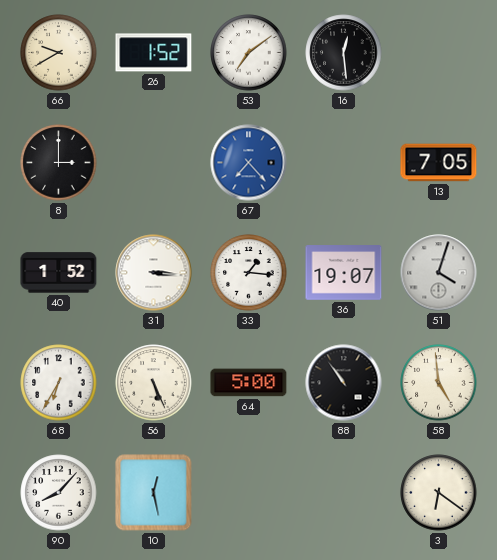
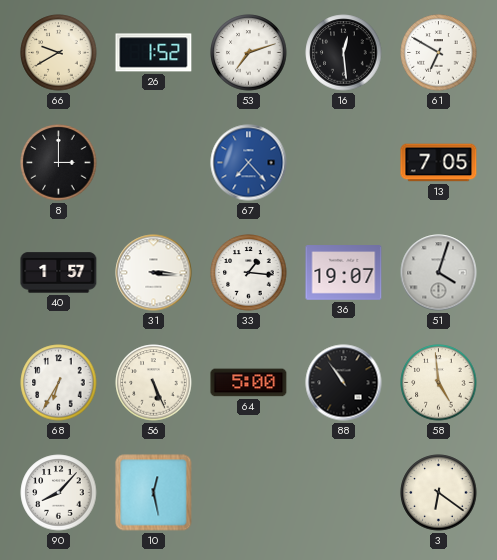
53: 7:09 -> 7:12
61: none -> 6:50
40: 1:52 -> 1:57
